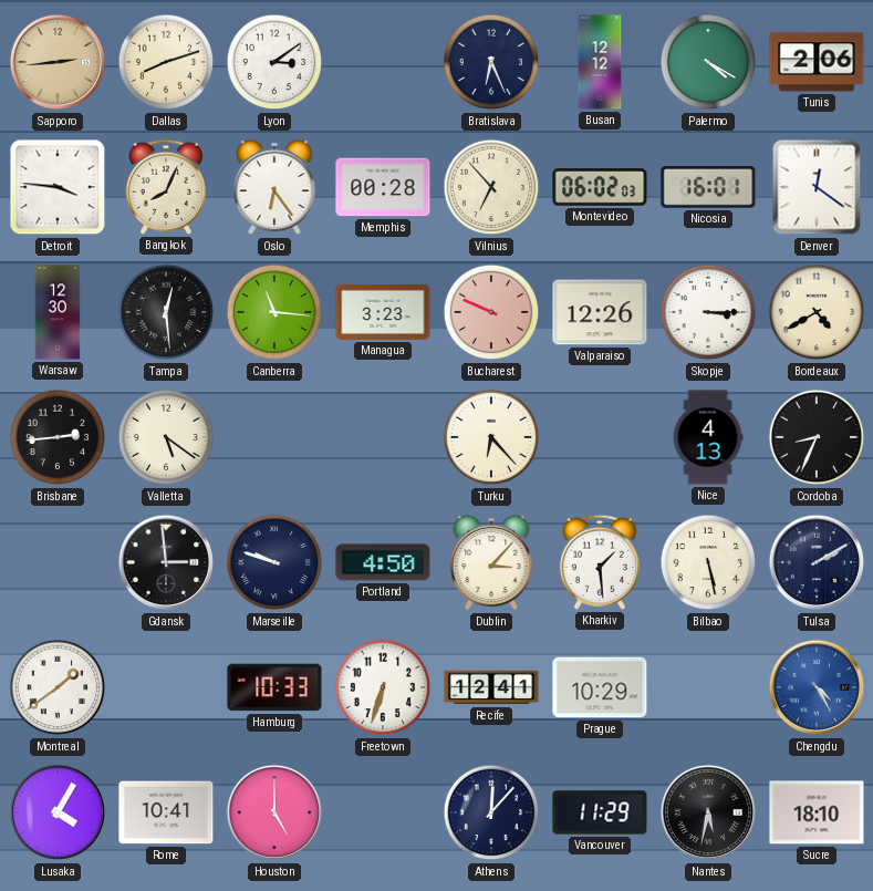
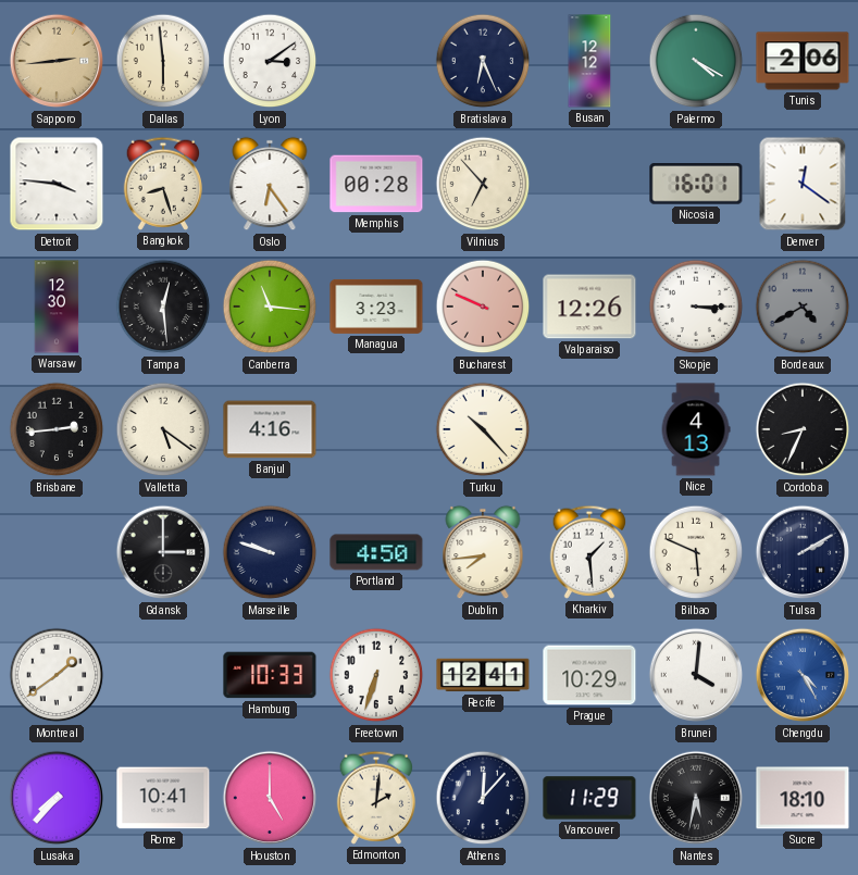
Dallas: 8:12 -> 5:59
Bangkok: 8:04 -> 8:27
Montevideo: 06:02 -> none
Bordeaux dial: cream -> grey
Banjul: none -> 4:16
Turku: 6:23 -> 10:23
Gdansk: 2:59 -> 3:00
Dublin: 3:07 -> 7:44
Bilbao: 5:28 -> 5:49
Brunei: none -> 4:01
Lusaka: 4:05 -> 7:37
Edmonton: none -> 2:01
